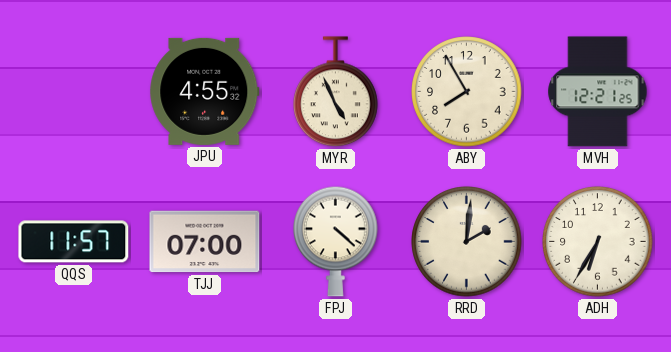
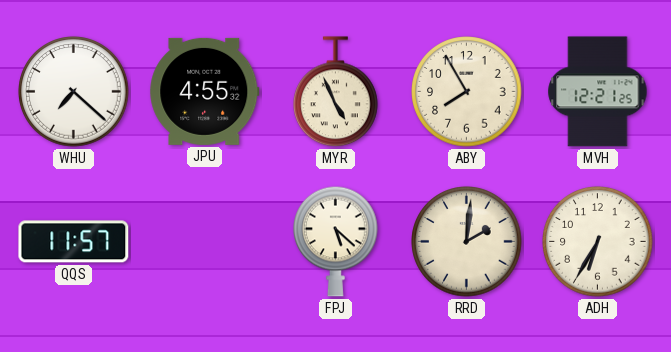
WHU: none -> 7:22
TJJ: 07:00 -> none
FPJ: 4:22 -> 5:22
